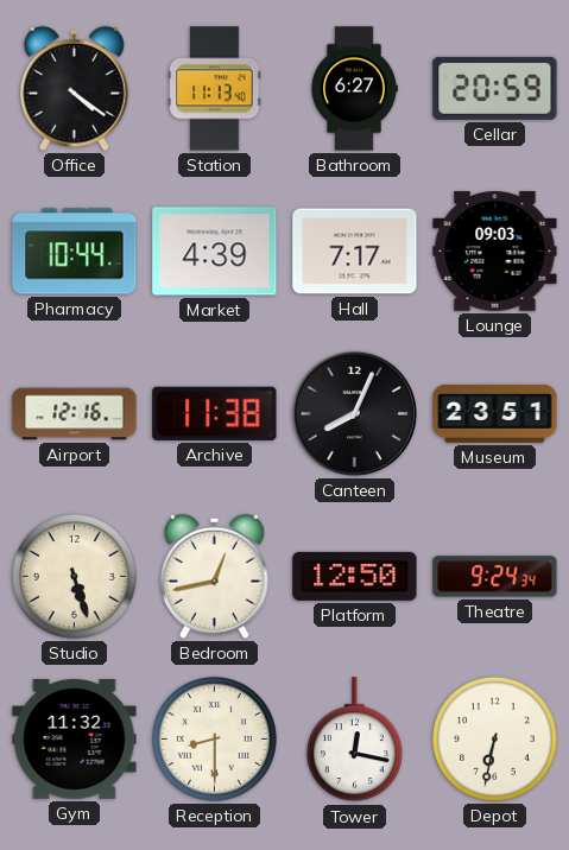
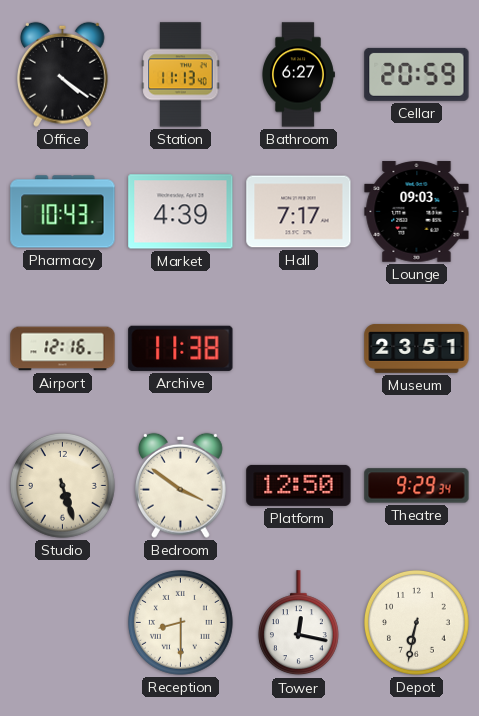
Pharmacy: 10:44 -> 10:43
Canteen: 8:04 -> none
Bedroom: 12:43 -> 3:51
Theatre: 9:24 -> 9:29
Gym: 11:32 -> none
